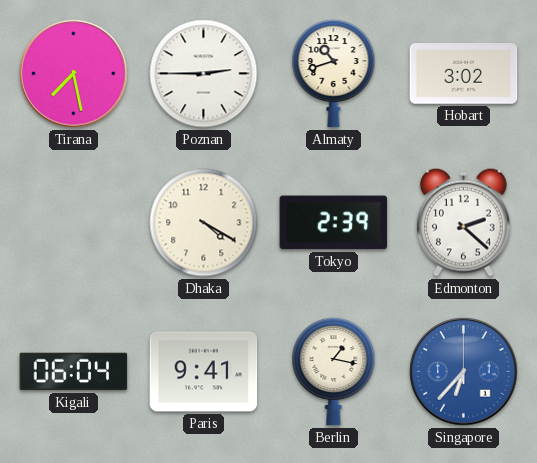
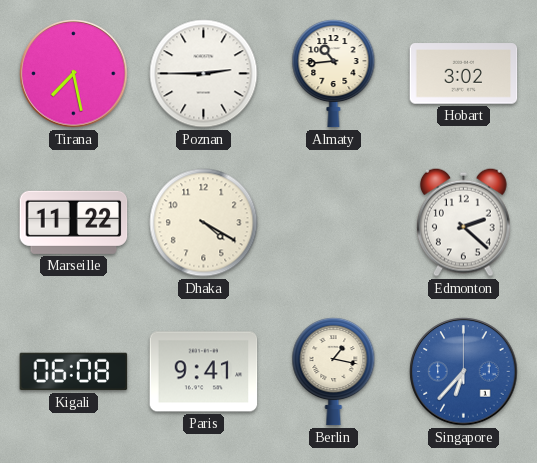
Almaty: 10:42 -> 10:44
Marseille: none -> 11:22
Tokyo: 2:39 -> none
Kigali: 06:04 -> 06:08
